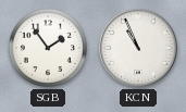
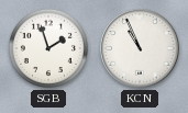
SGB: 1:54 -> 1:57
